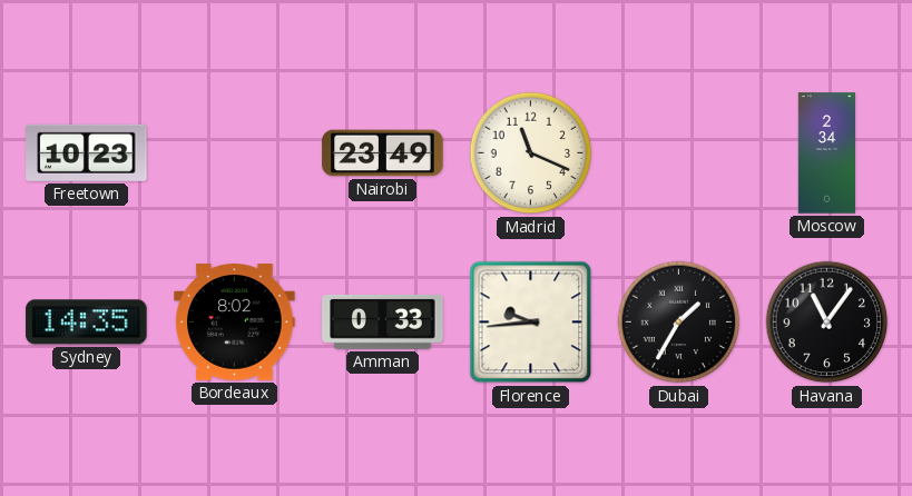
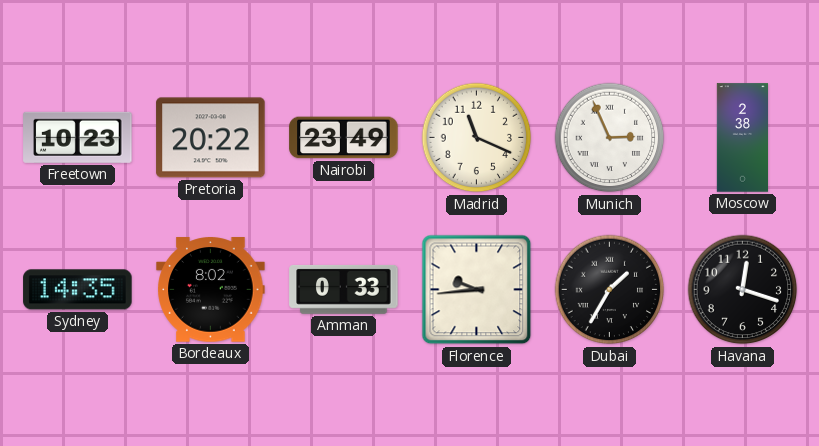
Pretoria: none -> 20:22
Munich: none -> 2:56
Moscow: 2:34 -> 2:38
Havana: 11:06 -> 12:18
